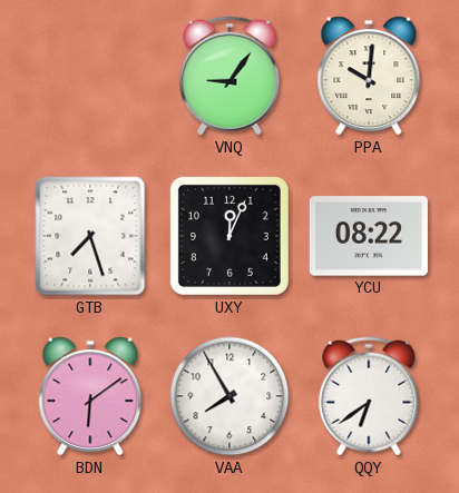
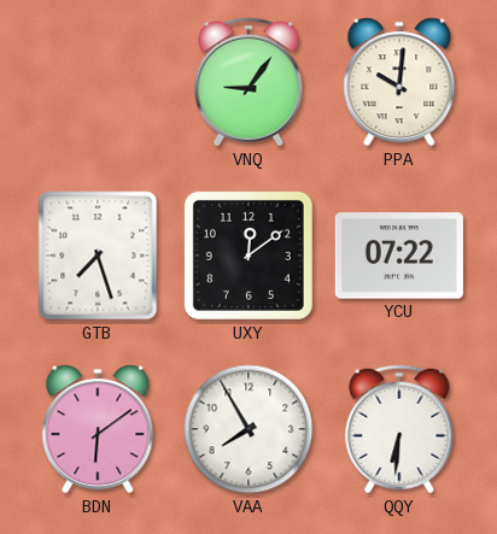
UXY: 12:04 -> 12:09
YCU: 08:22 -> 07:22
QQY: 6:39 -> 6:31
